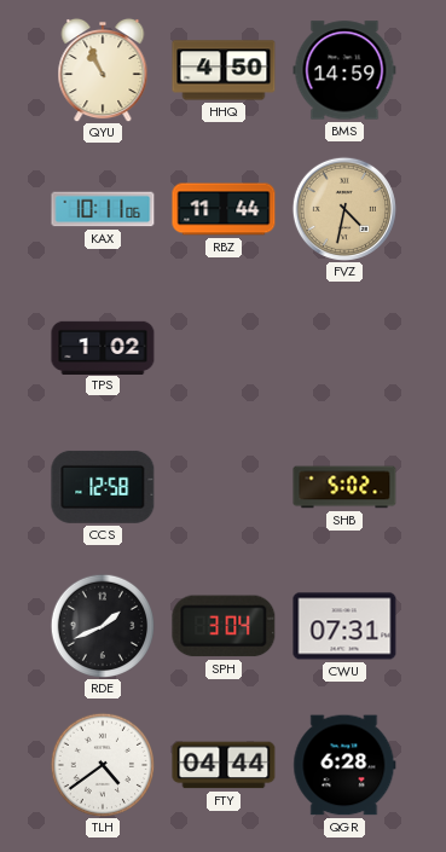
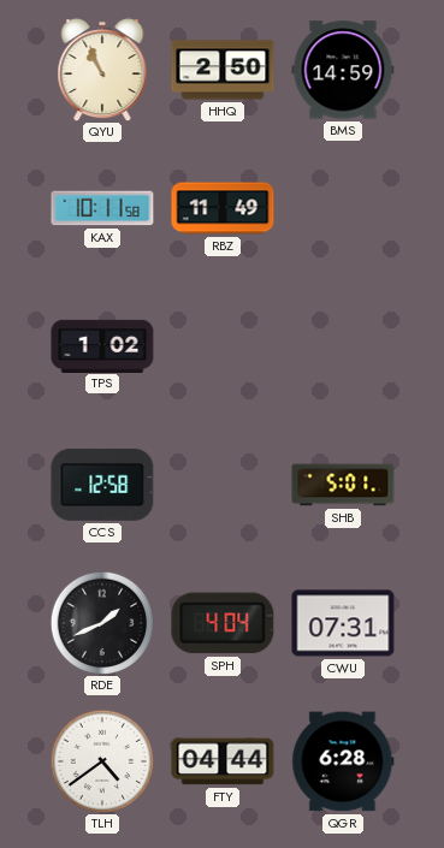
HHQ: 4:50 -> 2:50
KAX: 10:11:06 -> 10:11:58
RBZ: 11:44 -> 11:49
FVZ: 4:32 -> none
SHB: 5:02 -> 5:01
SPH: 3:04 -> 4:04
